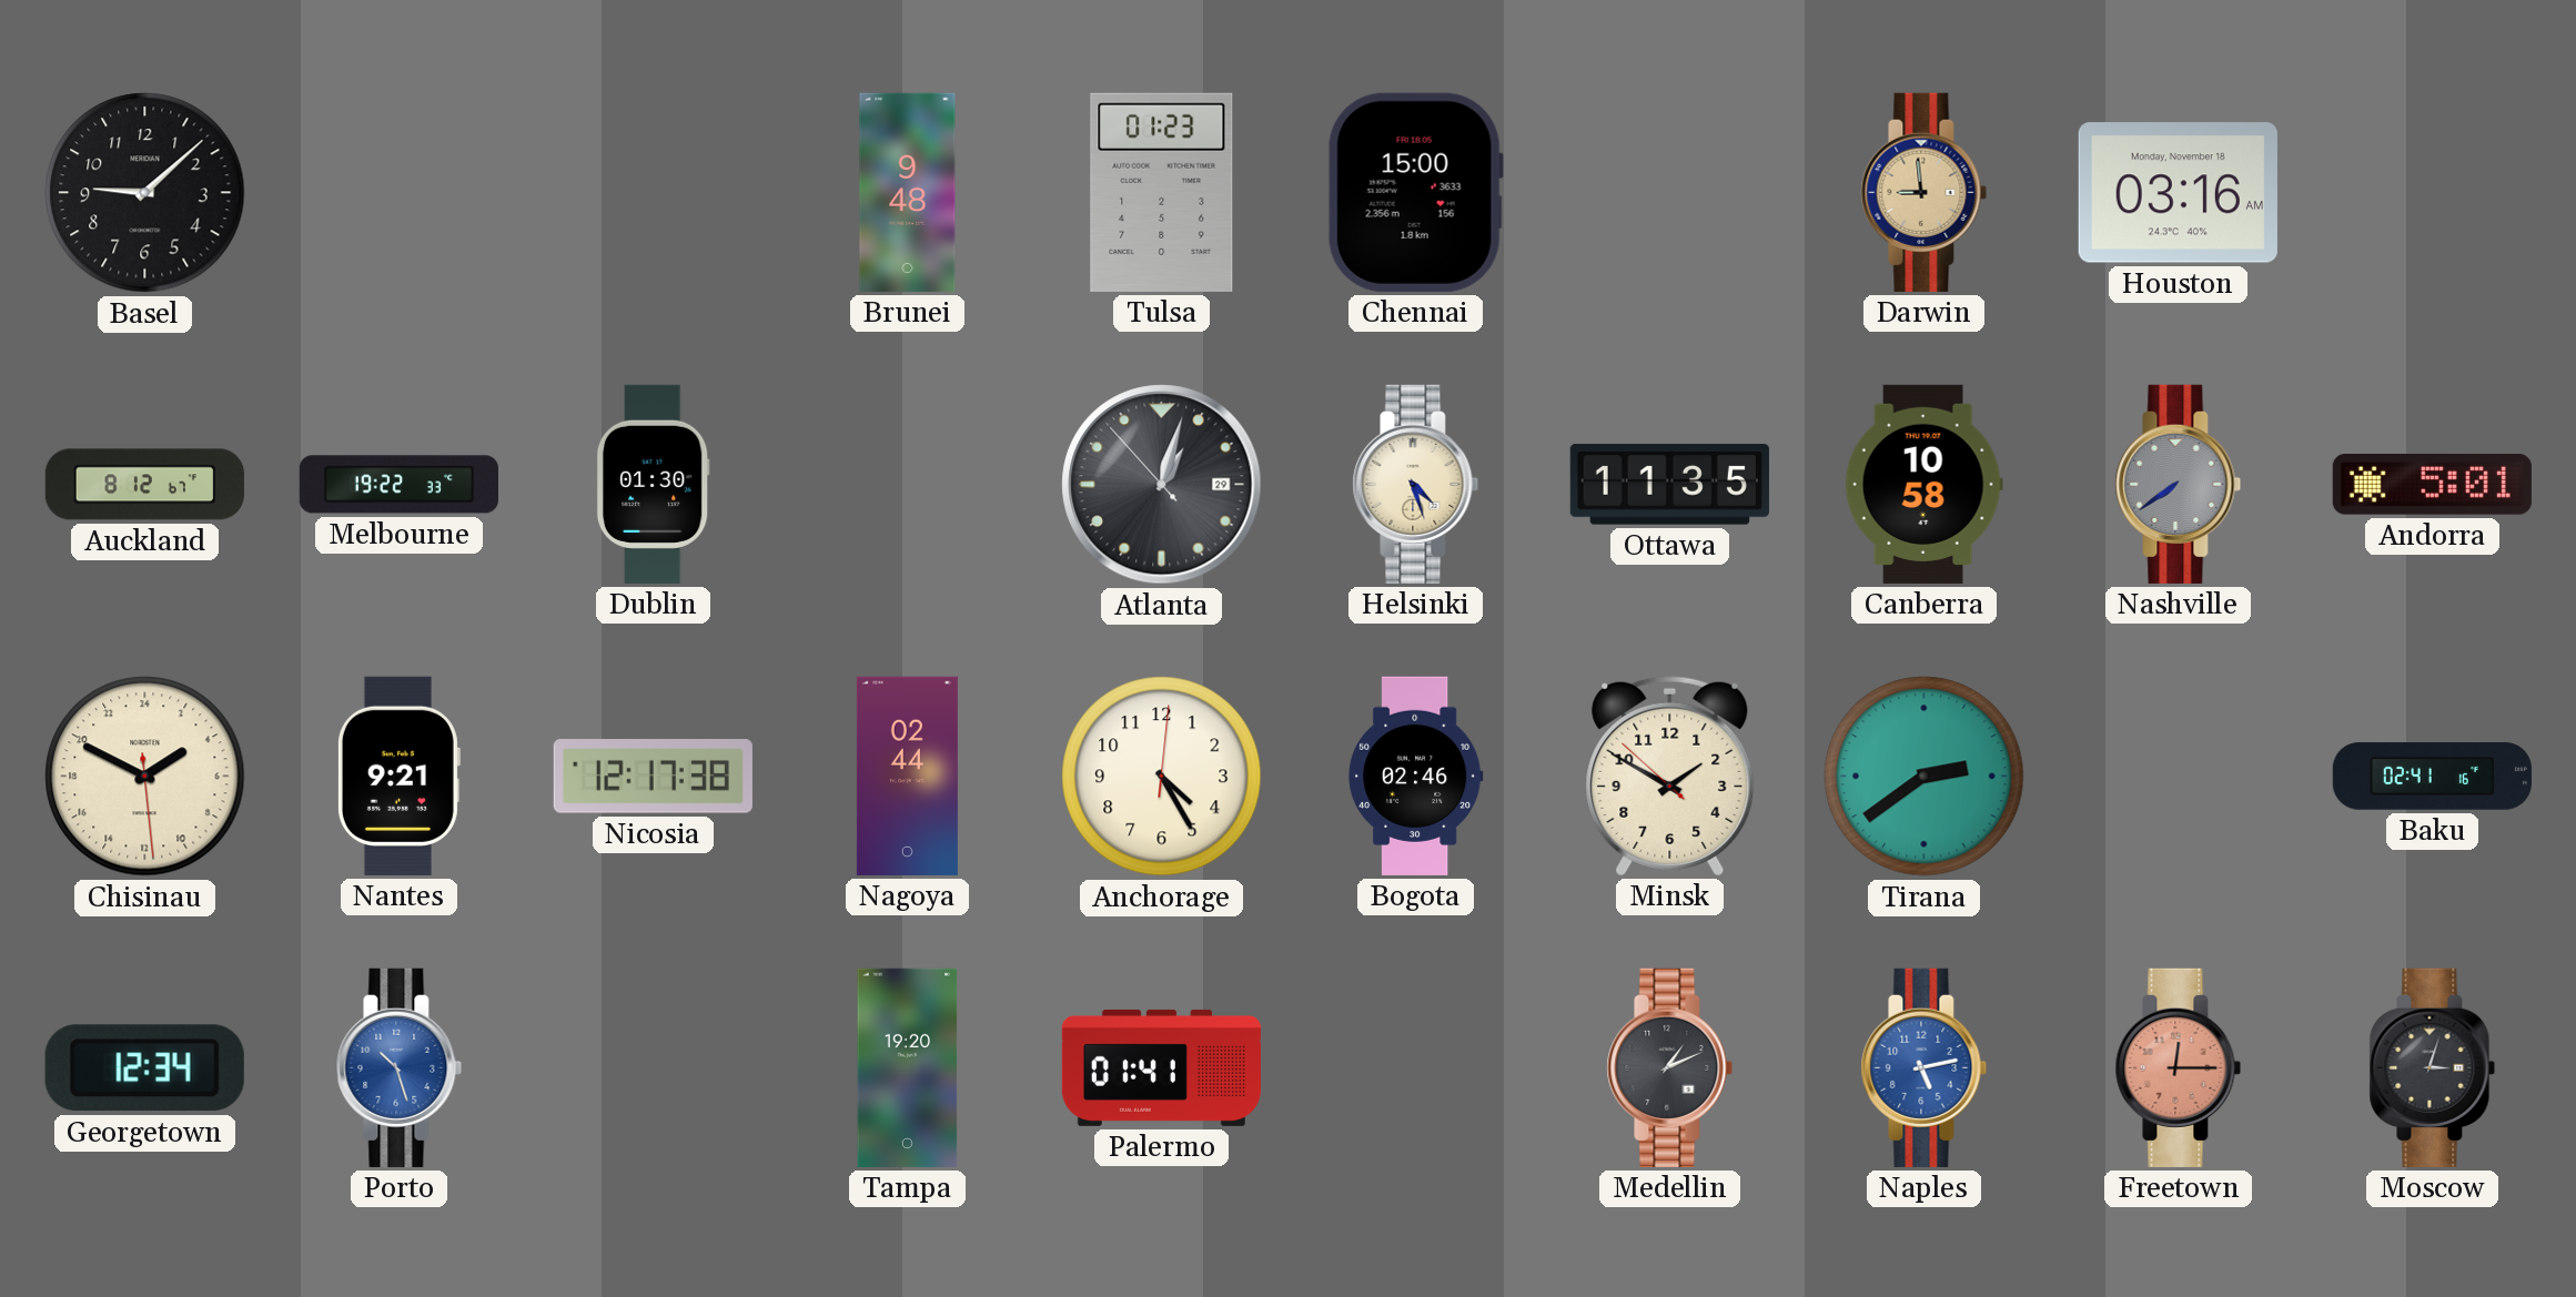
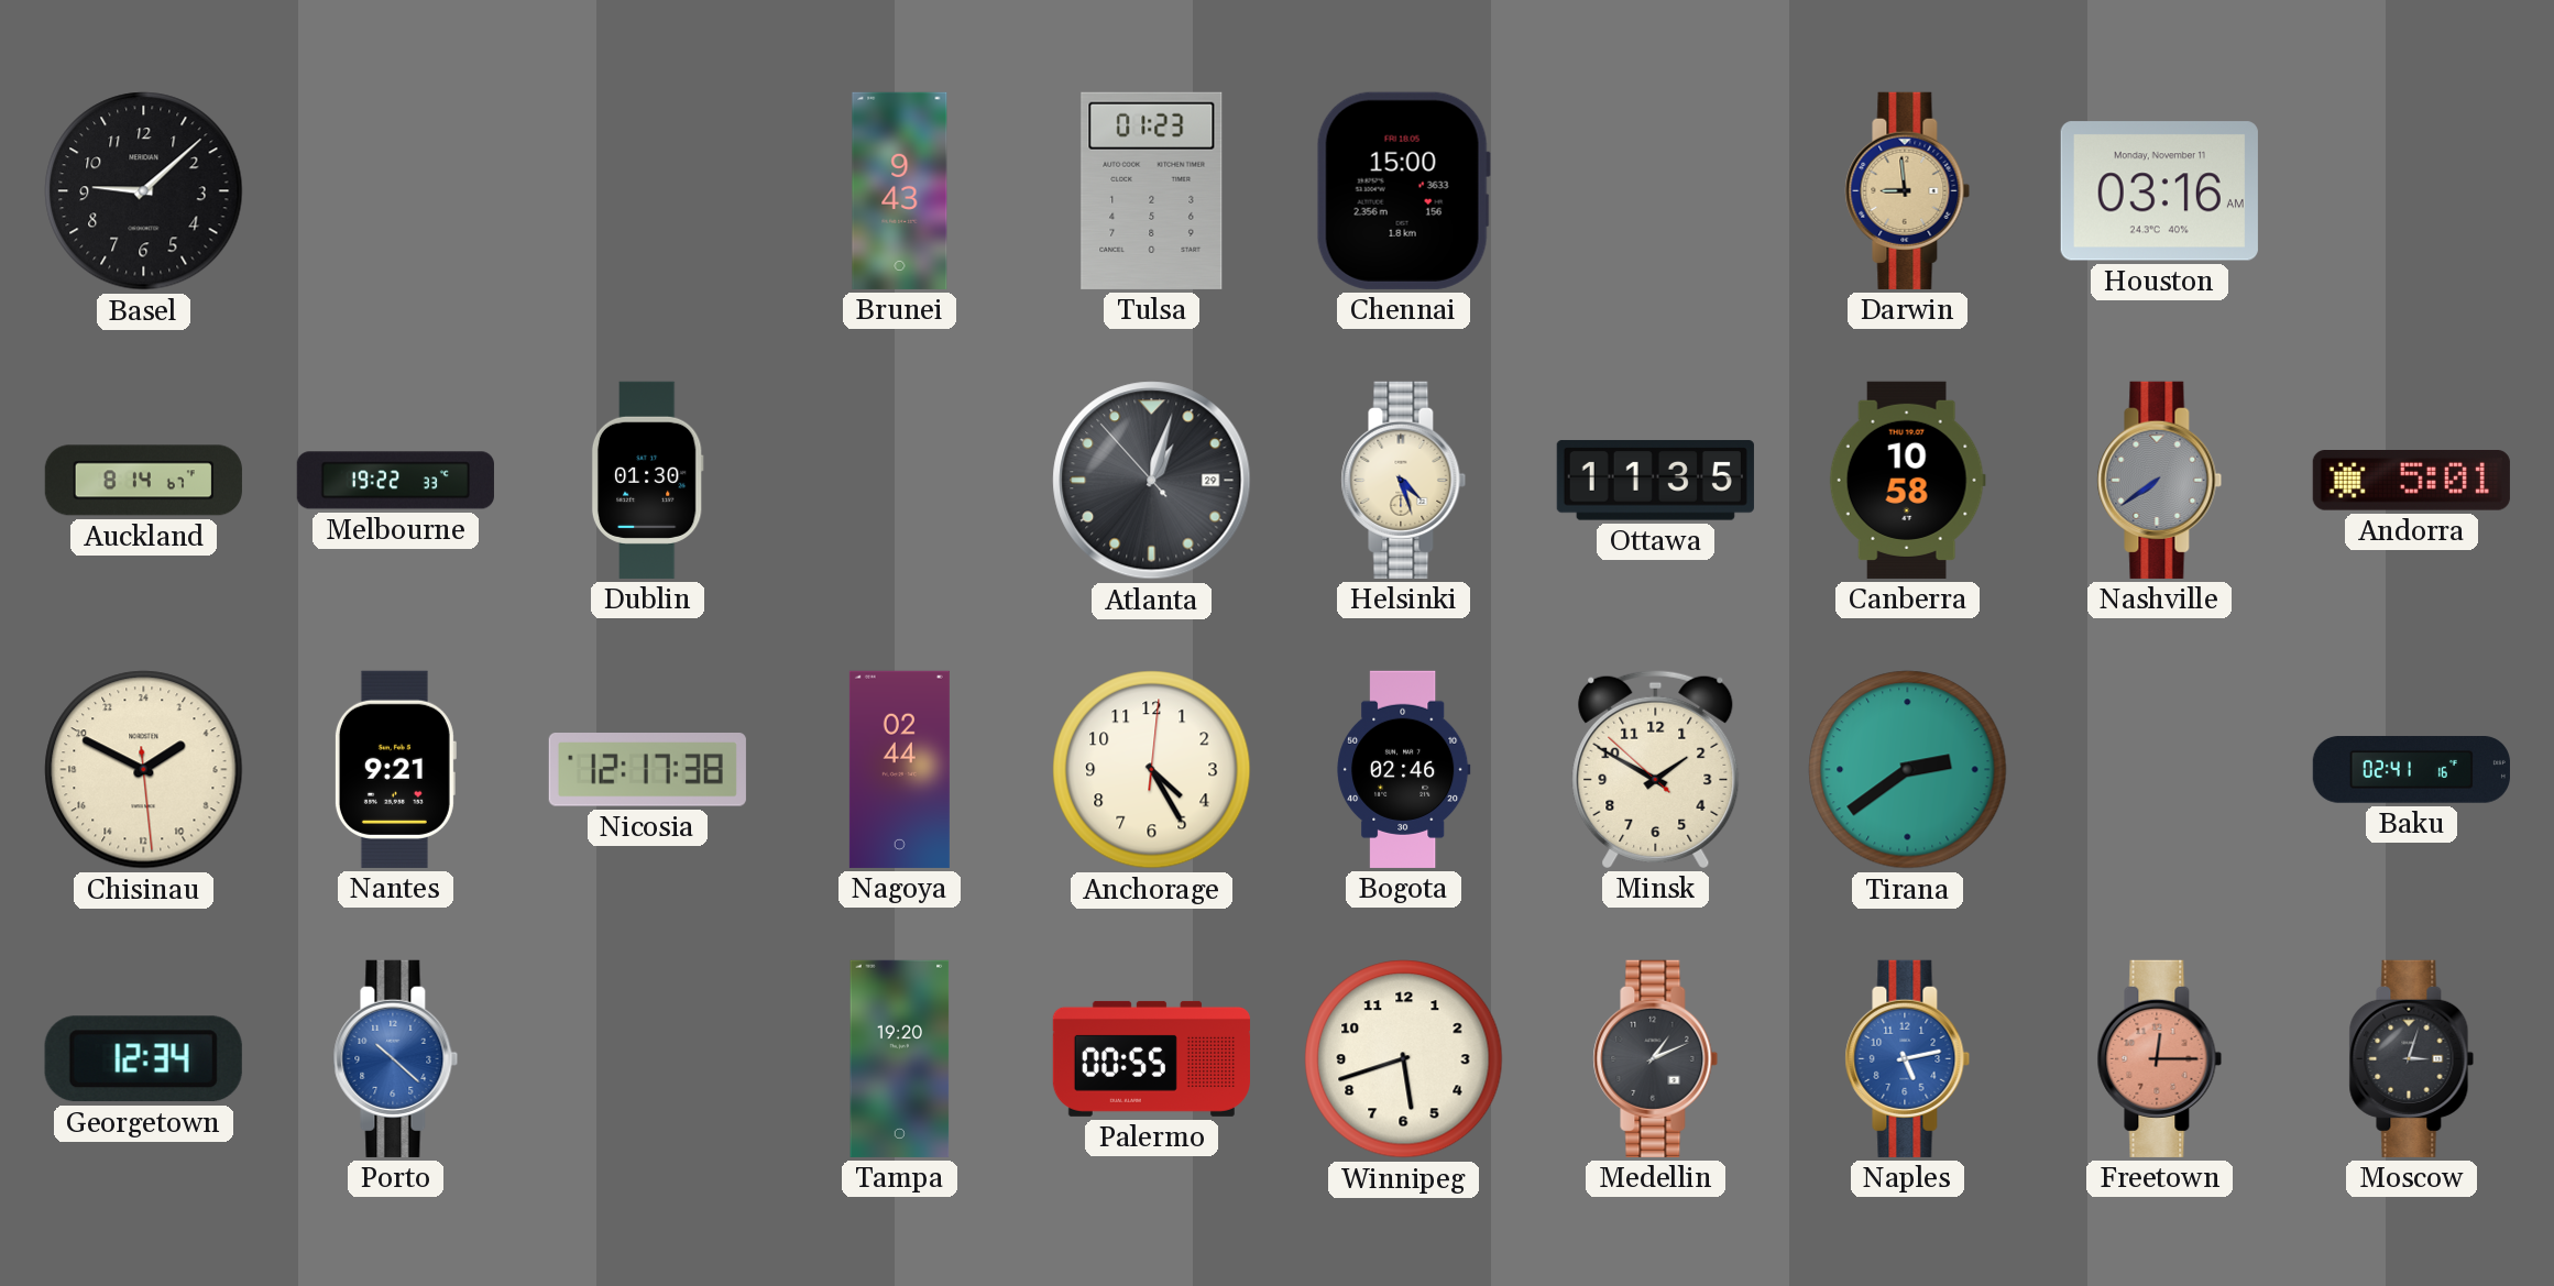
Brunei: 9:48 -> 9:43
Houston date: Monday, November 18 -> Monday, November 11
Auckland: 8:12 -> 8:14
Porto: 10:27 -> 10:22
Palermo: 01:41 -> 00:55
Winnipeg: none -> 5:42
